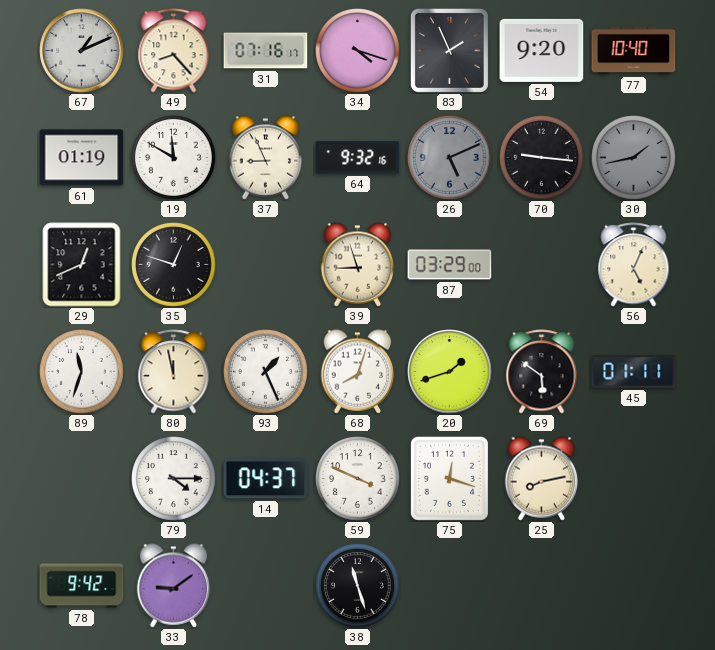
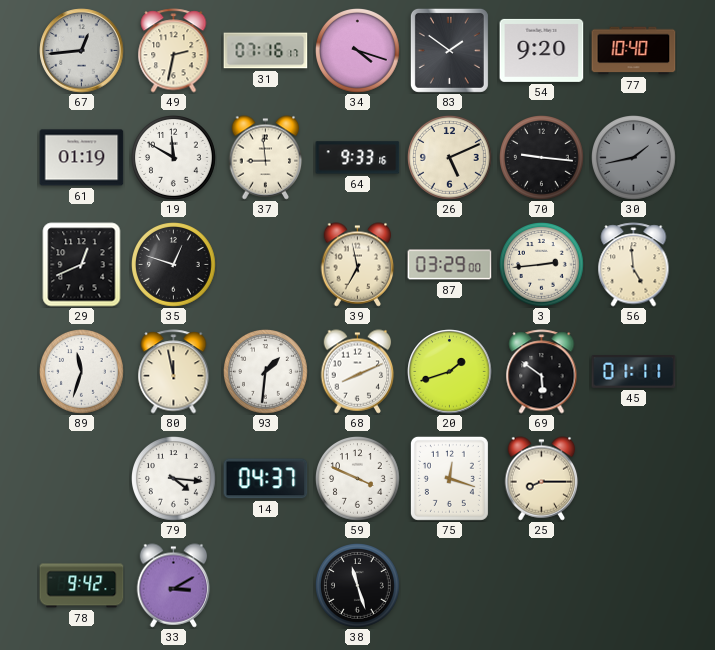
67: 1:11 -> 12:44
49: 8:23 -> 2:32
83: 1:56 -> 1:51
37: 8:56 -> 8:59
64: 9:32 -> 9:33
26 dial: grey -> cream
39: 8:57 -> 6:58
3: none -> 2:44
56: 5:04 -> 4:59
93: 1:26 -> 1:31
68: 8:03 -> 8:11
79: 4:15 -> 4:16
25: 8:13 -> 8:15
33: 9:09 -> 3:10
